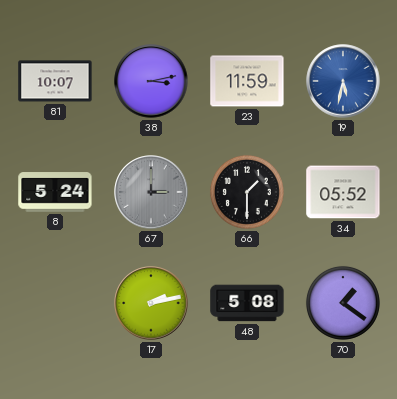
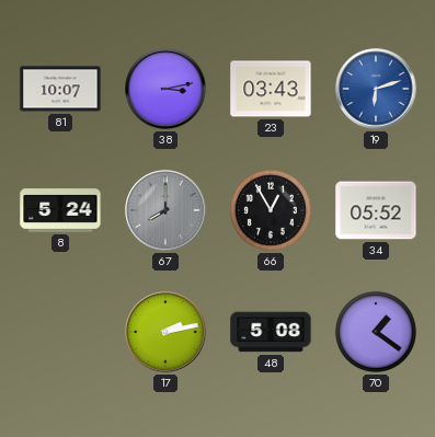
23: 11:59 -> 03:43
19: 5:32 -> 6:12
67: 3:00 -> 8:00
66: 1:30 -> 12:55
